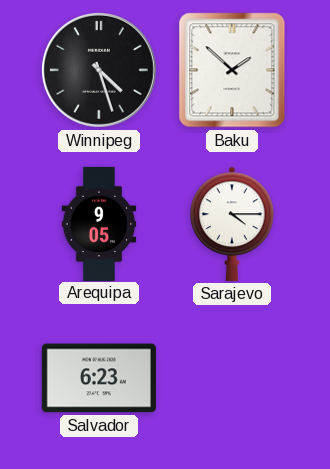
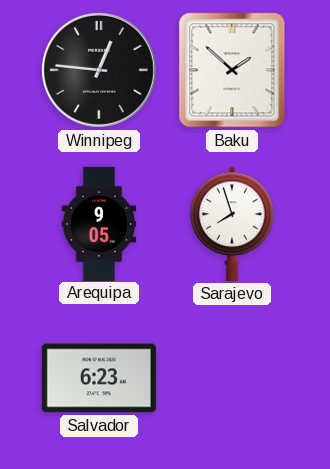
Winnipeg: 4:27 -> 12:46
Sarajevo: 4:15 -> 7:57
